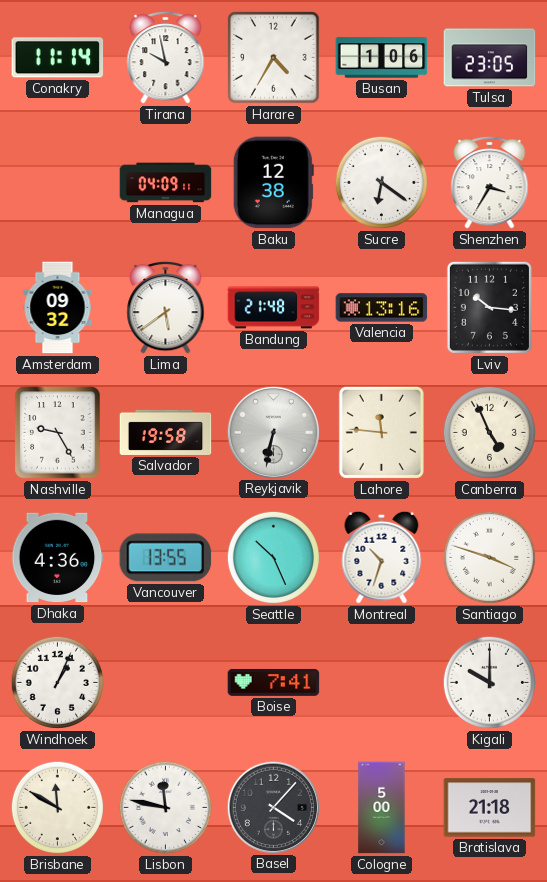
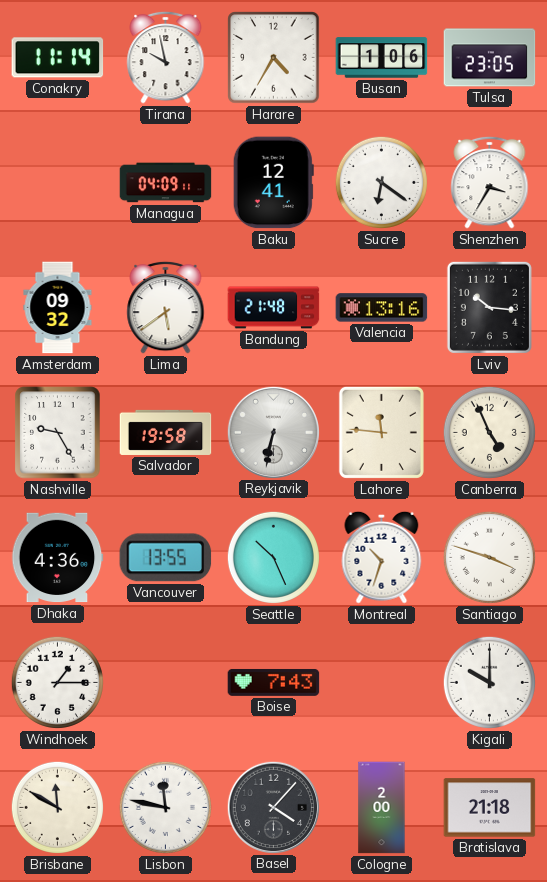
Baku: 12:38 -> 12:41
Windhoek: 1:04 -> 1:15
Boise: 7:41 -> 7:43
Cologne: 5:00 -> 2:00
